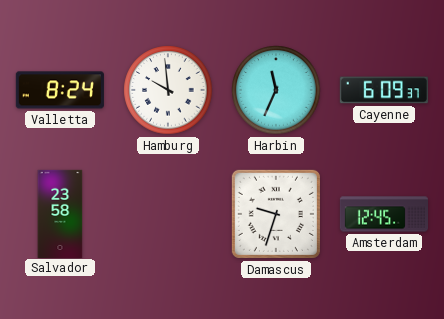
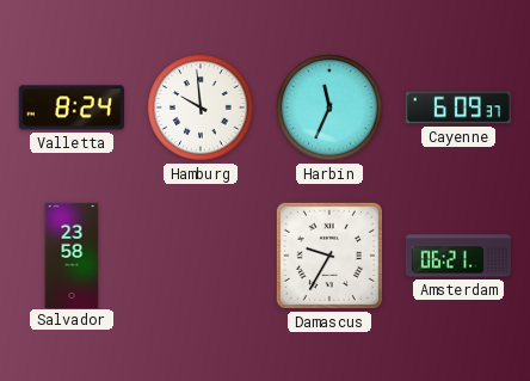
Damascus: 9:33 -> 9:35
Amsterdam: 12:45 -> 06:21
